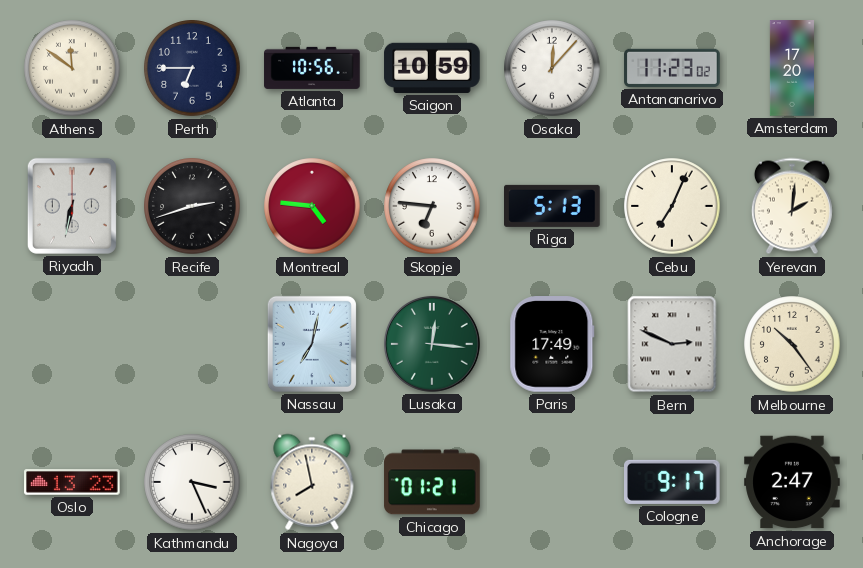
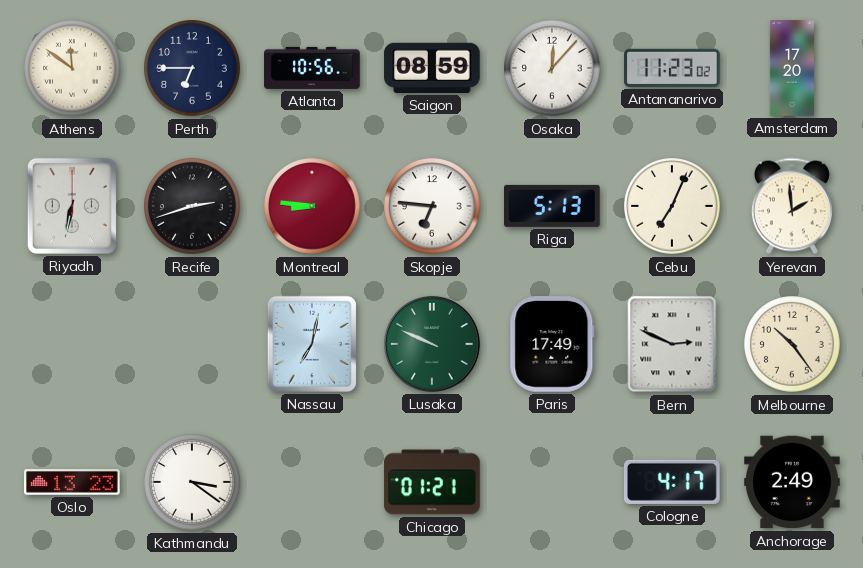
Saigon: 10:59 -> 08:59
Montreal: 4:46 -> 8:46
Yerevan: 2:01 -> 1:59
Lusaka: 12:16 -> 9:49
Kathmandu: 3:26 -> 3:21
Nagoya: 7:58 -> none
Cologne: 9:17 -> 4:17
Anchorage: 2:47 -> 2:49
